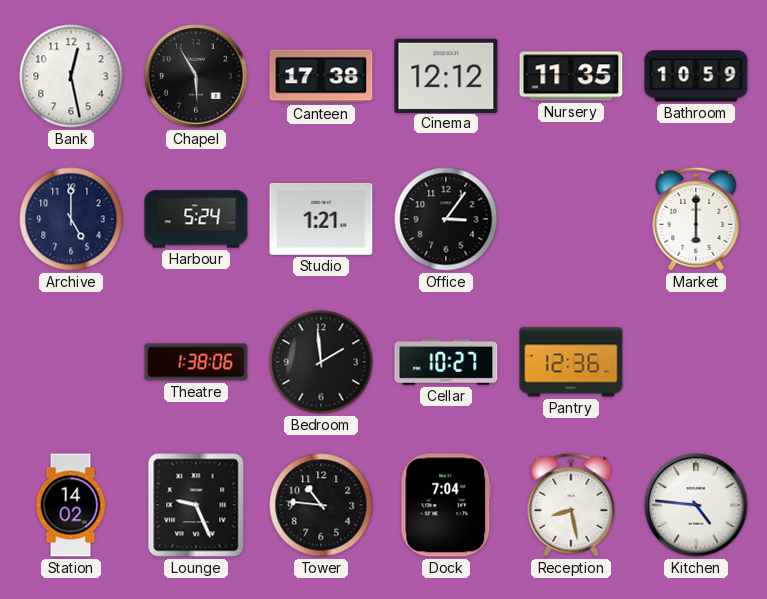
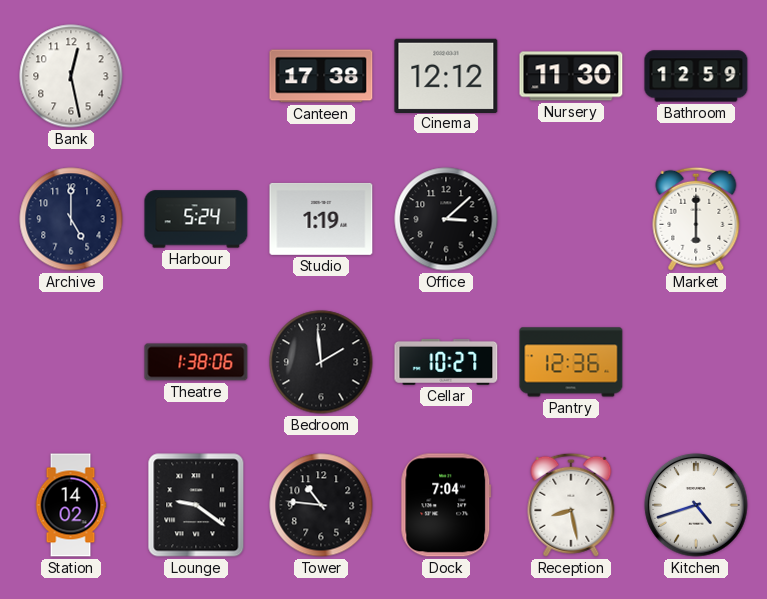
Chapel: 5:55 -> none
Nursery: 11:35 -> 11:30
Bathroom: 10:59 -> 12:59
Studio: 1:21 -> 1:19
Office: 3:06 -> 3:08
Lounge: 9:26 -> 9:21
Kitchen: 4:46 -> 4:42
